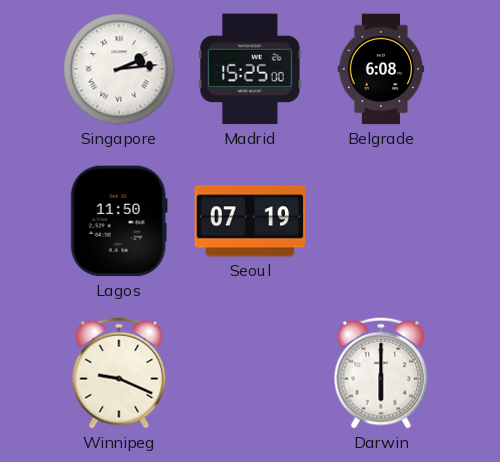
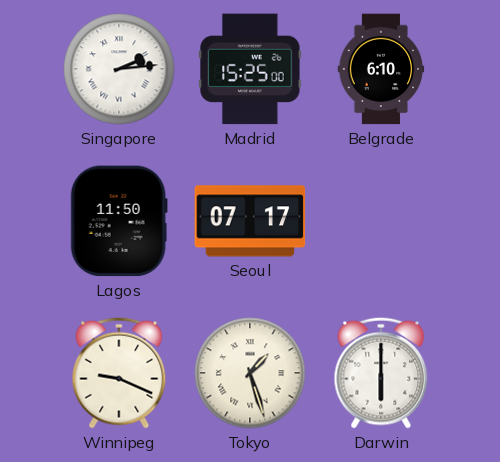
Belgrade: 6:08 -> 6:10
Seoul: 07:19 -> 07:17
Tokyo: none -> 1:27
